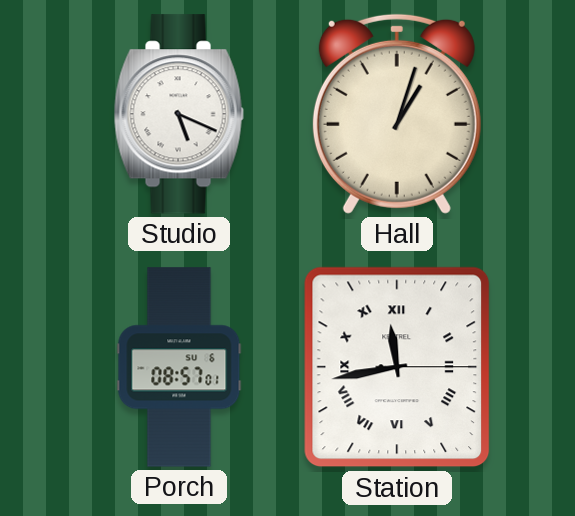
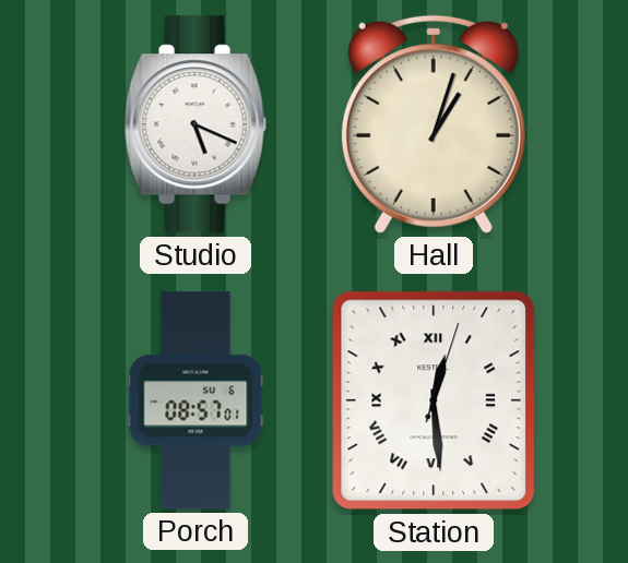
Station: 11:43 -> 12:29
